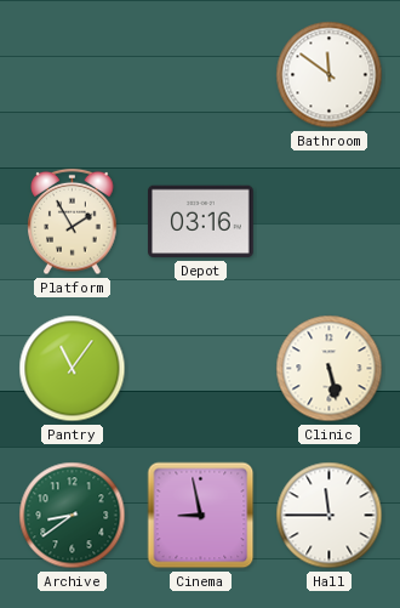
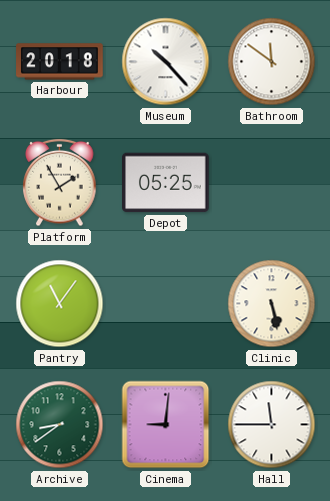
Harbour: none -> 20:18
Museum: none -> 10:23
Depot: 03:16 -> 05:25
Cinema: 8:58 -> 9:01
